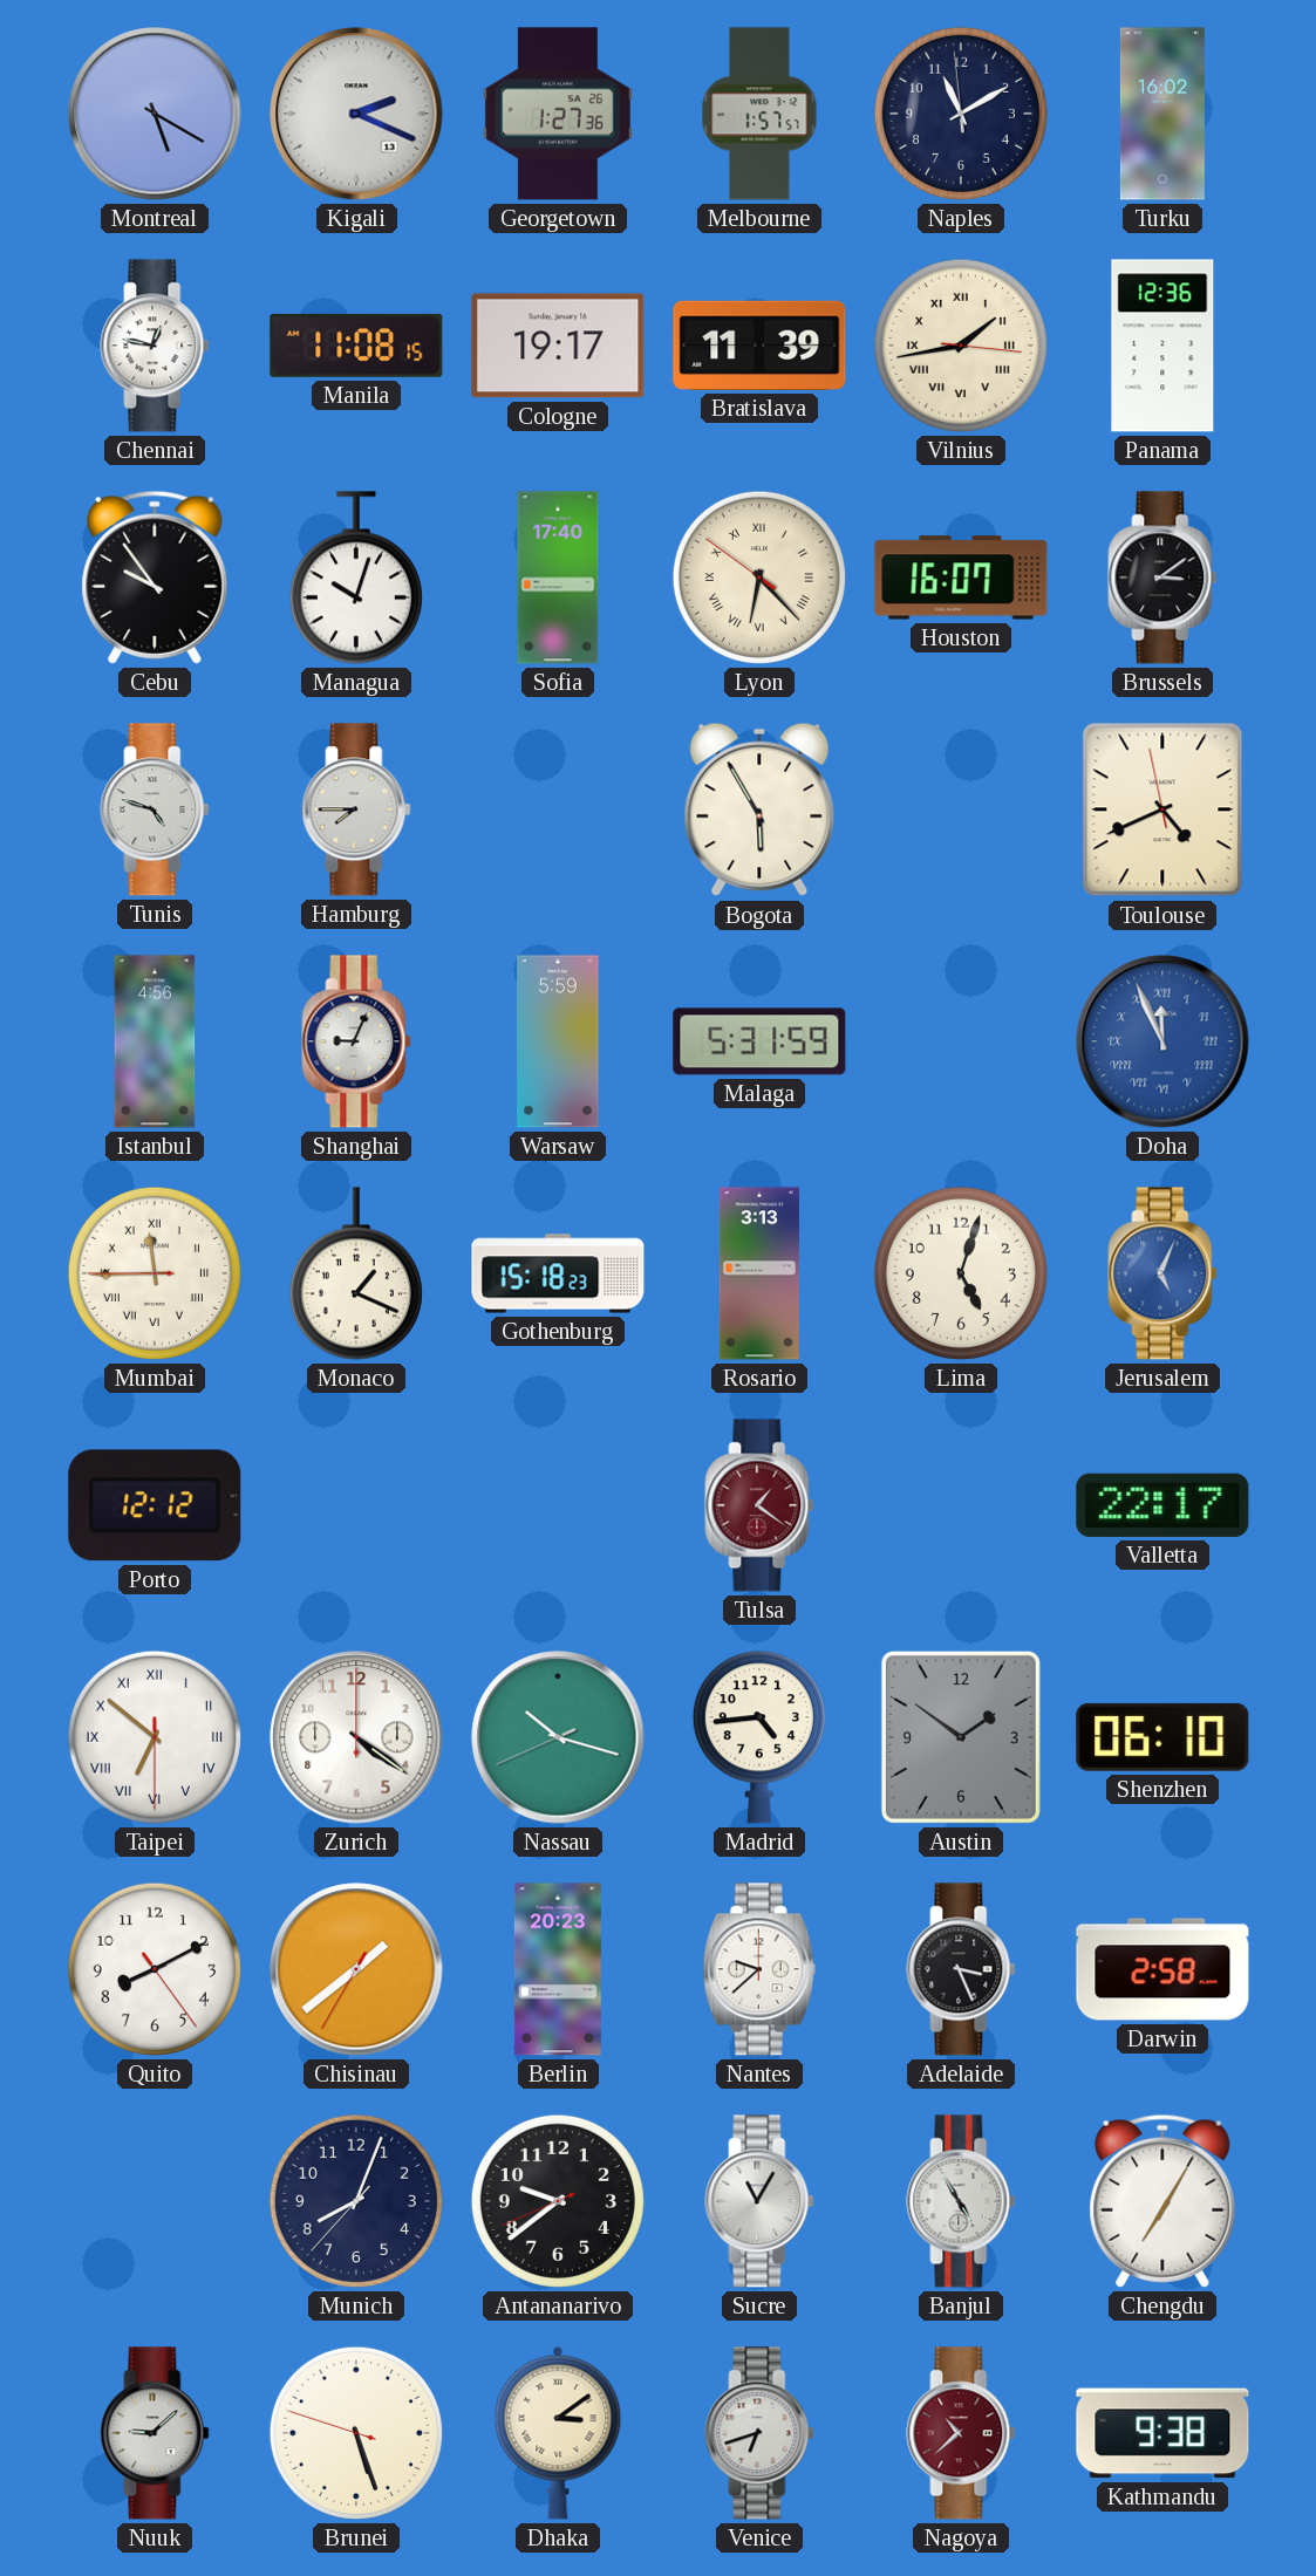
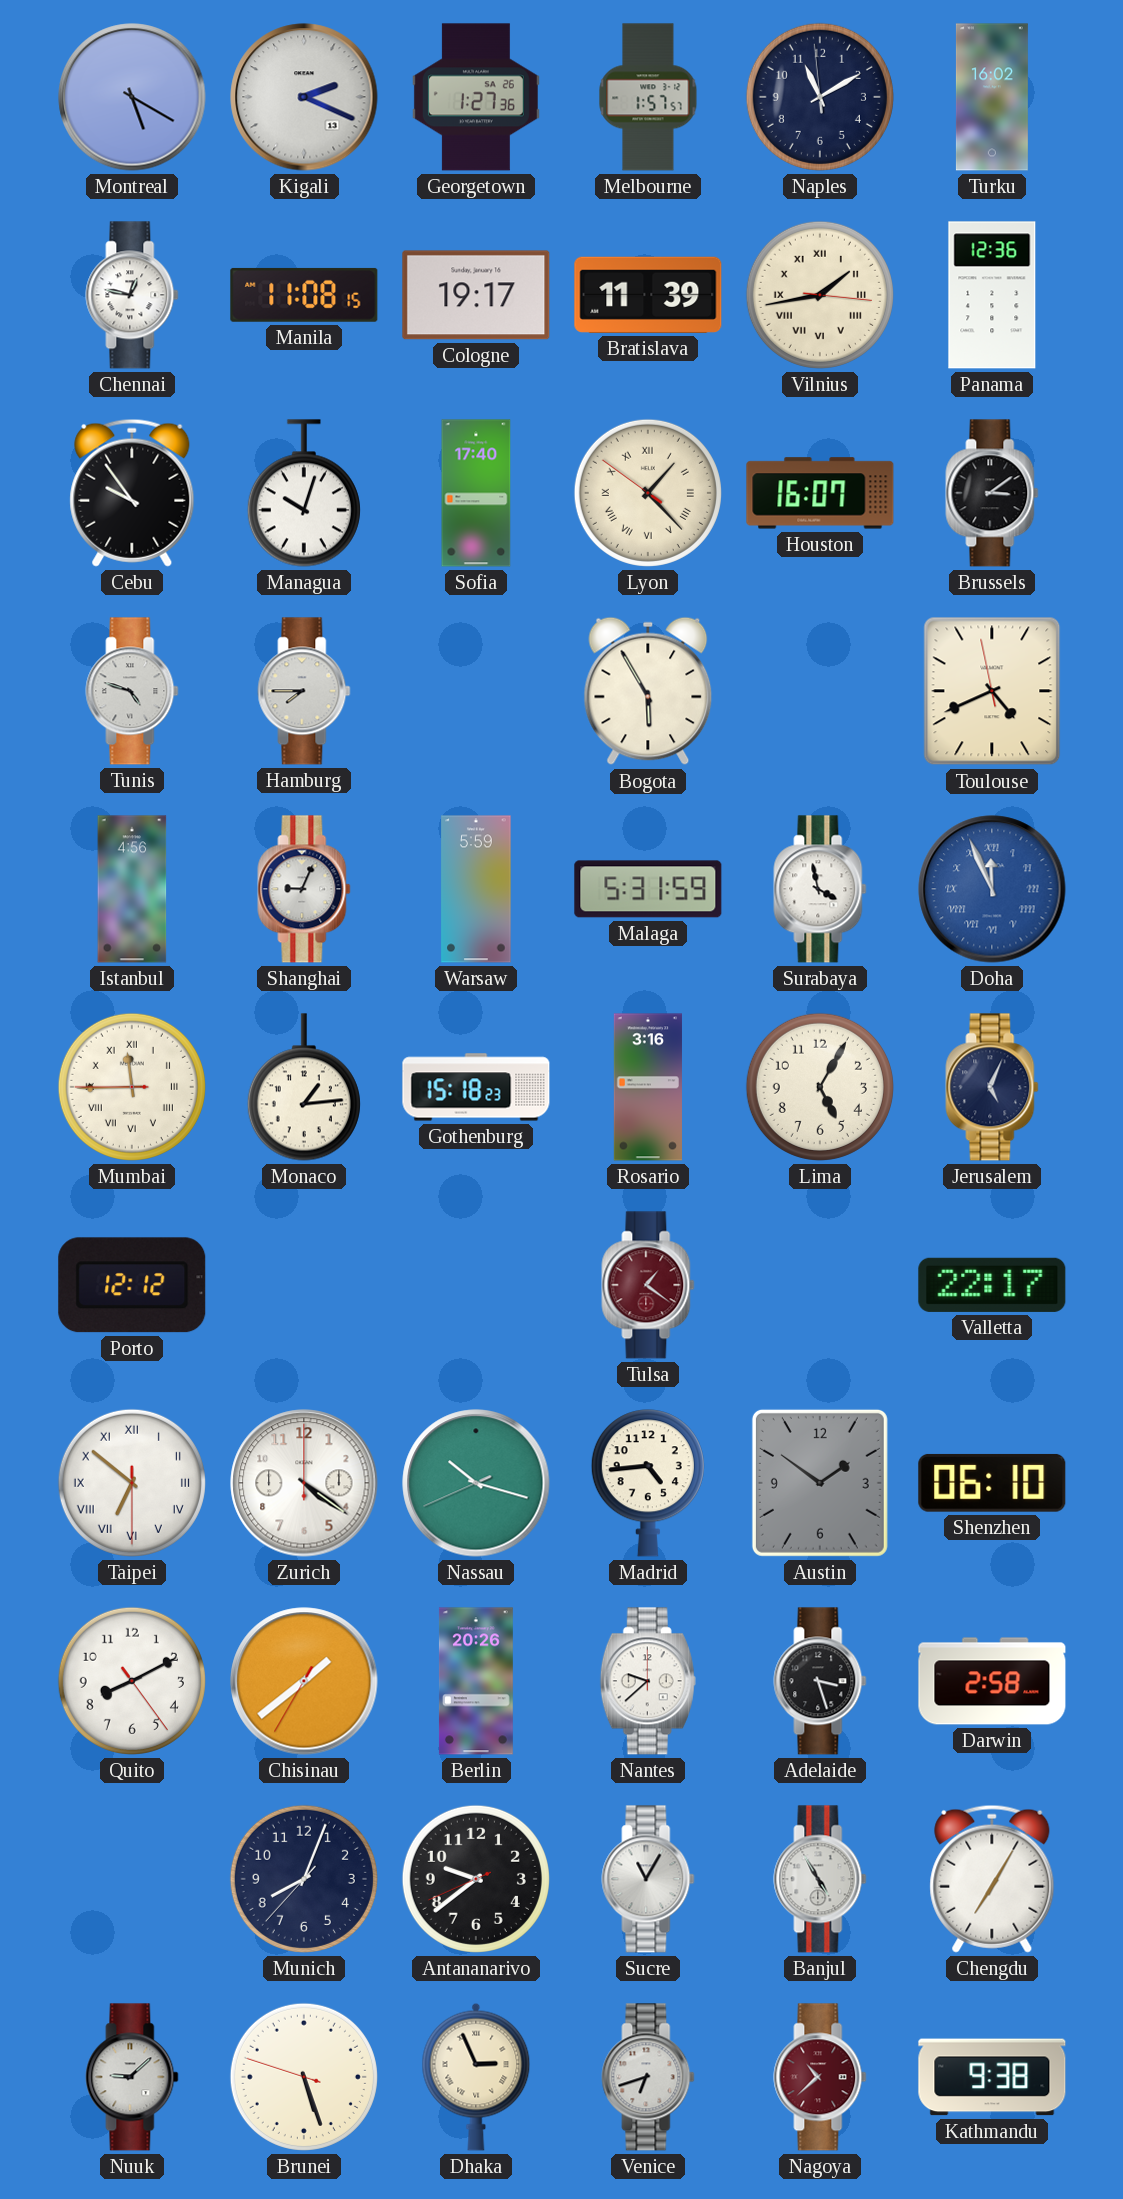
Lyon: 6:22 -> 1:22
Surabaya: none -> 3:58
Monaco: 1:19 -> 1:14
Rosario: 3:13 -> 3:16
Lima: 5:03 -> 5:05
Jerusalem dial: blue -> navy
Berlin: 20:23 -> 20:26
Adelaide: 3:26 -> 3:27
Dhaka: 3:09 -> 2:56
